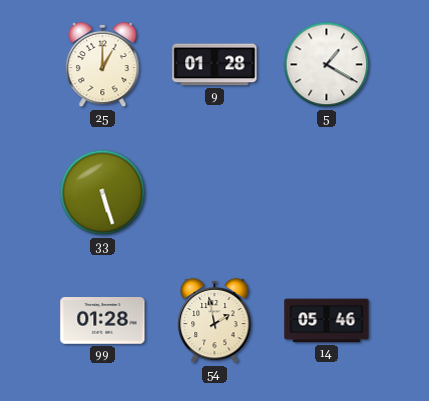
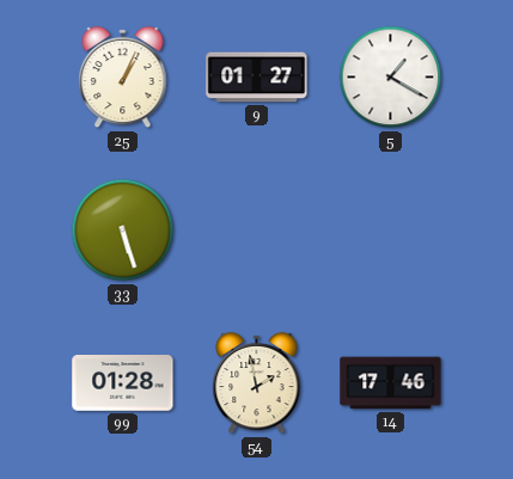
25: 1:00 -> 1:04
9: 01:28 -> 01:27
14: 05:46 -> 17:46
